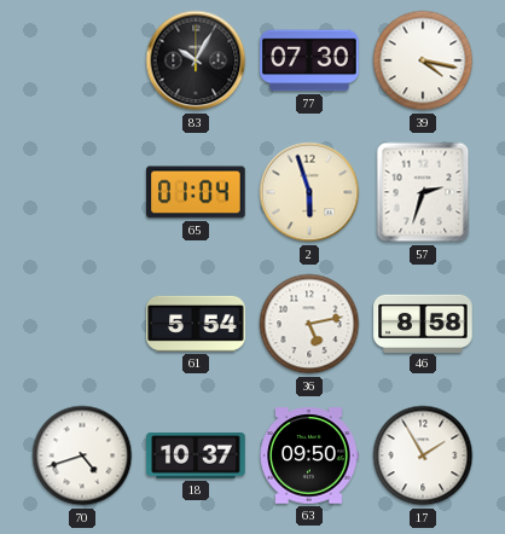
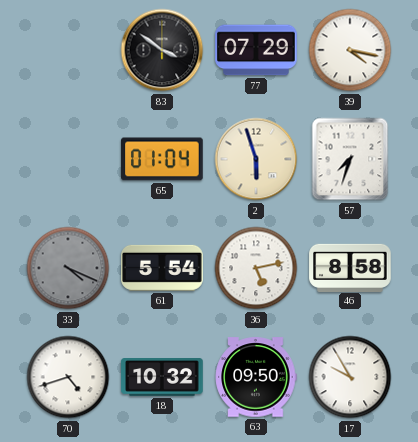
83: 10:05 -> 3:51
77: 07:30 -> 07:29
57: 2:33 -> 7:33
33: none -> 4:19
18: 10:37 -> 10:32
17: 1:55 -> 9:55
